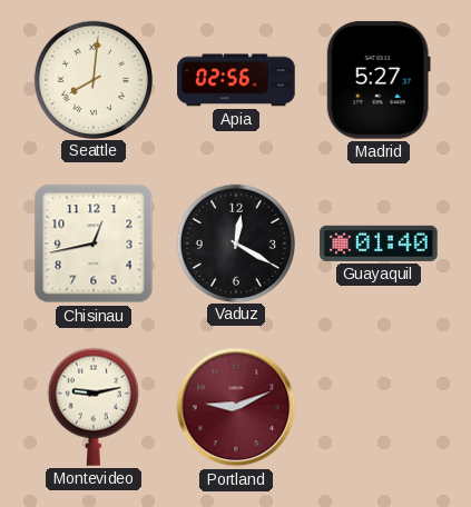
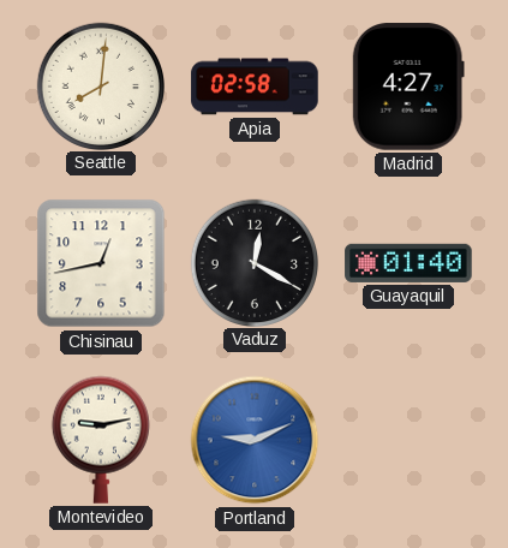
Apia: 02:56 -> 02:58
Madrid: 5:27 -> 4:27
Portland dial: burgundy -> blue
